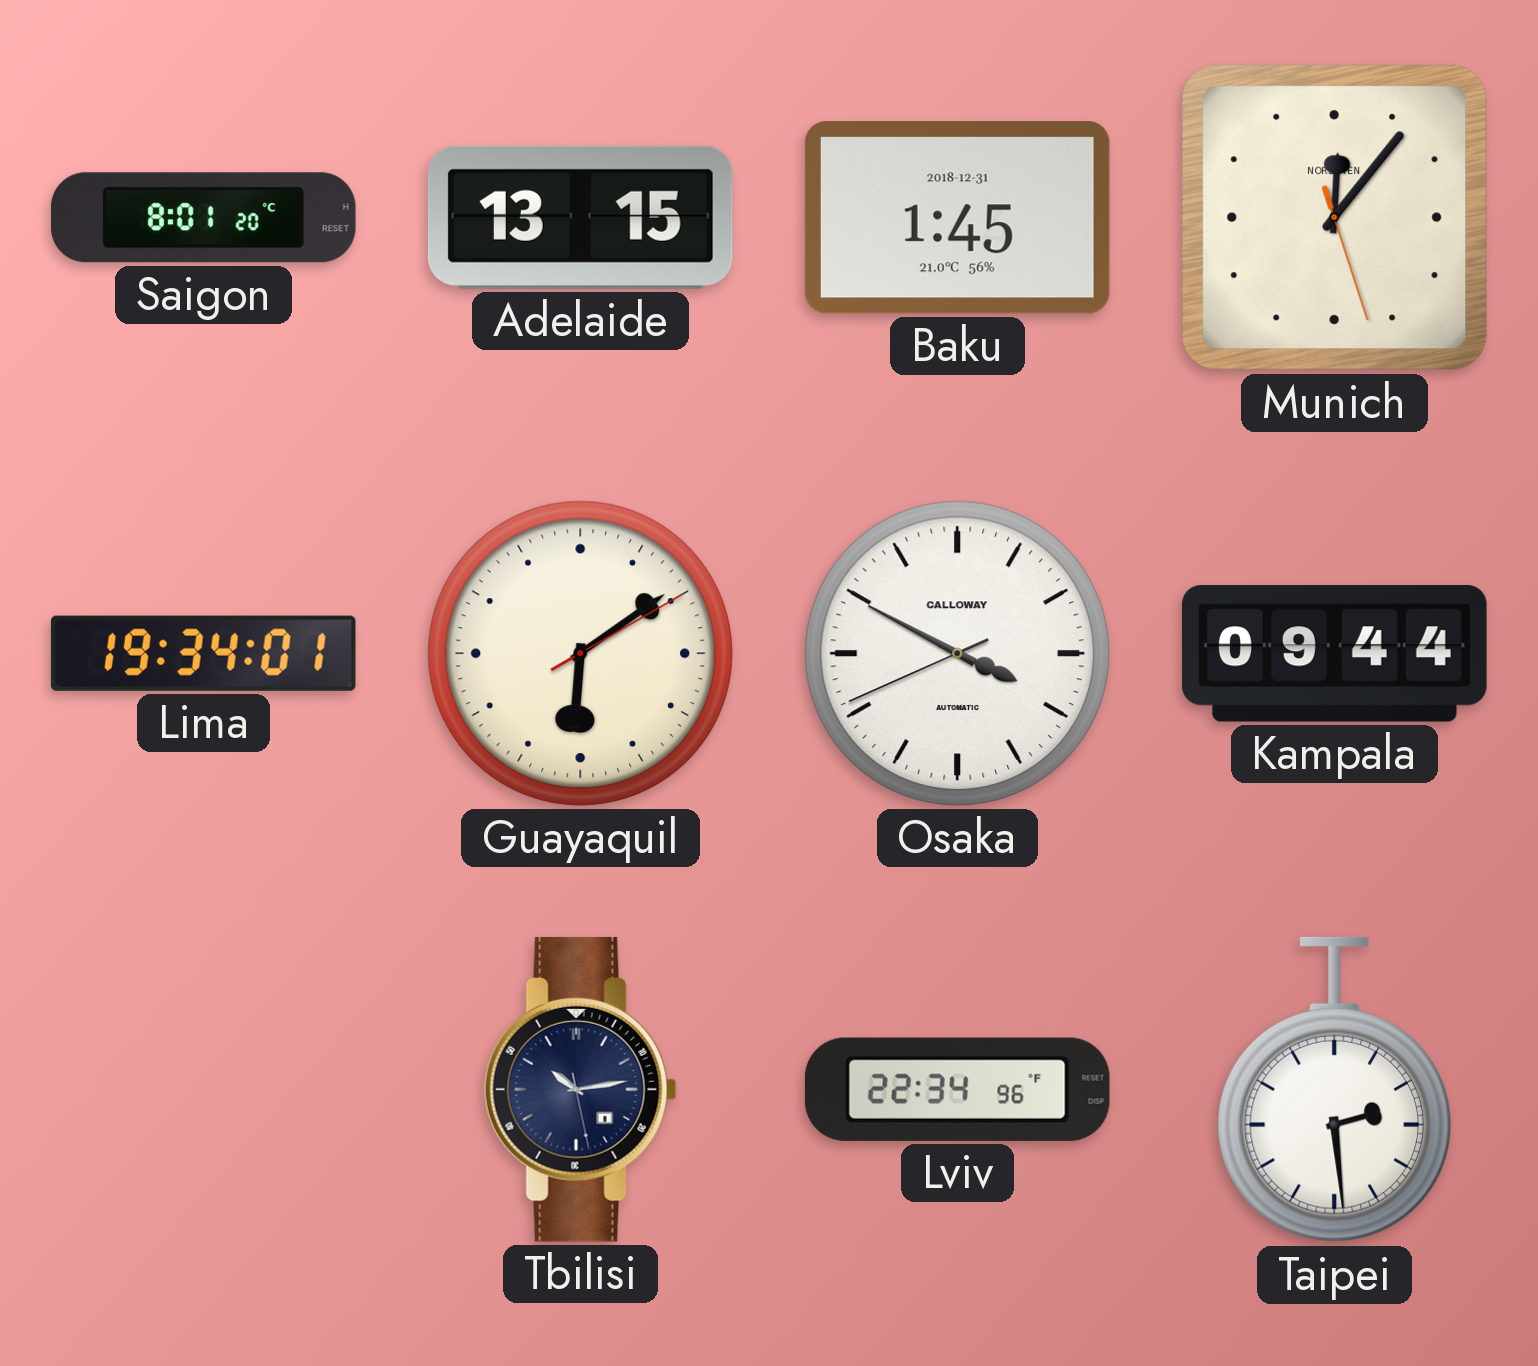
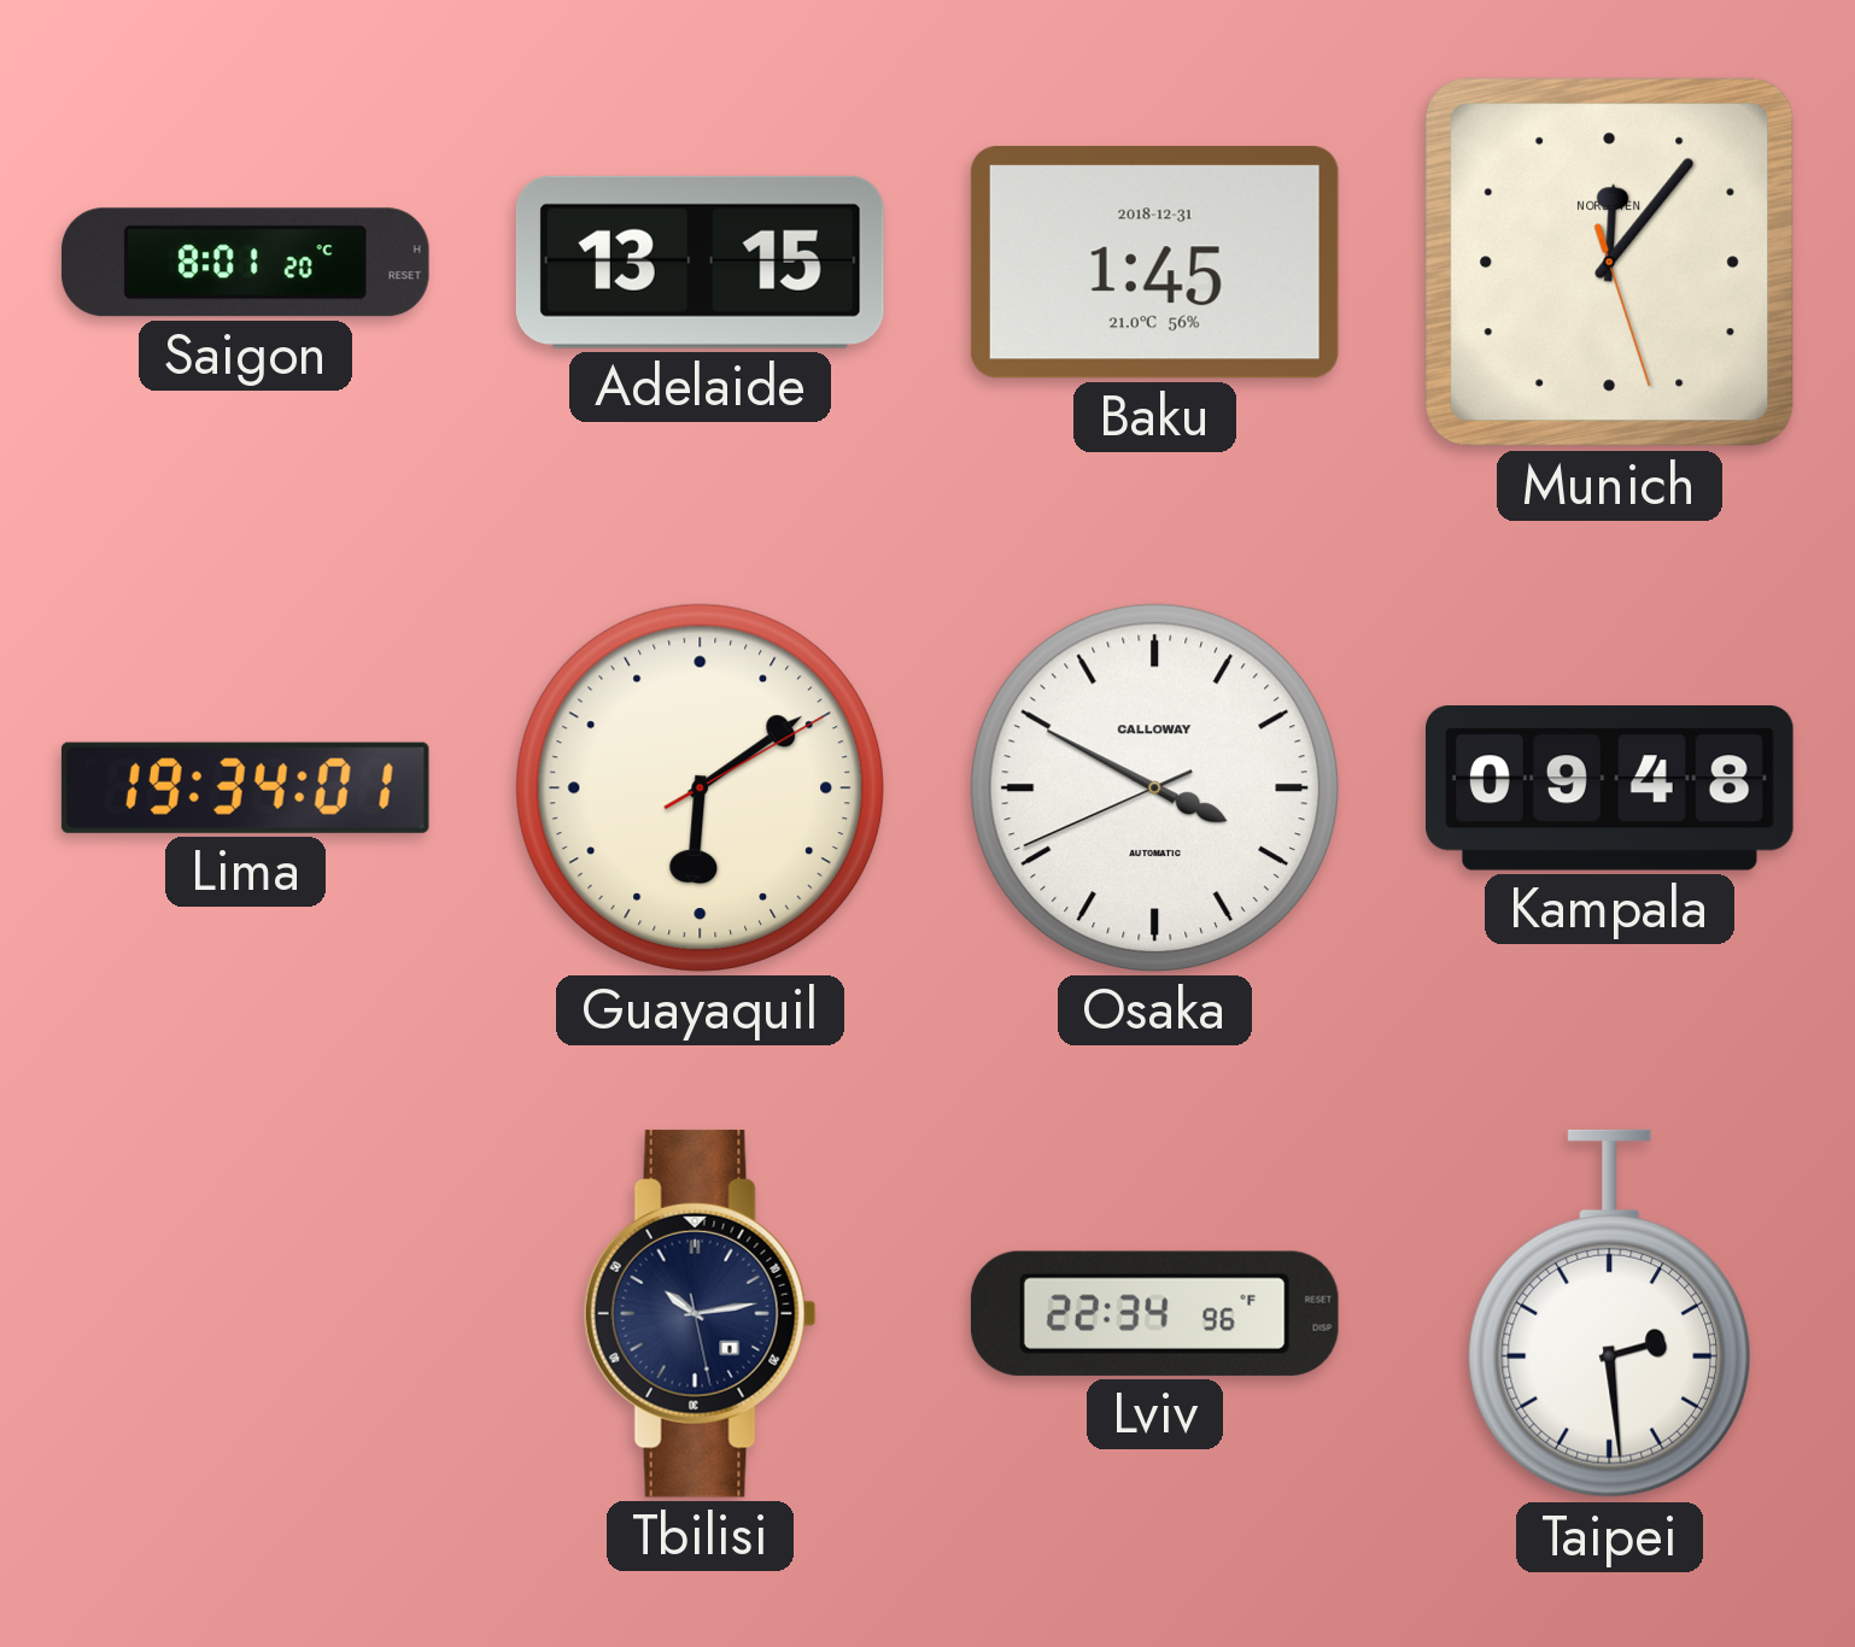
Kampala: 09:44 -> 09:48
